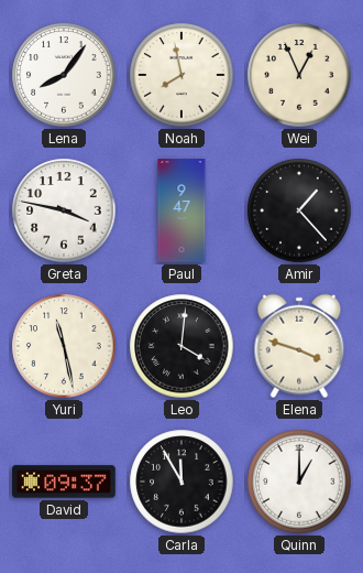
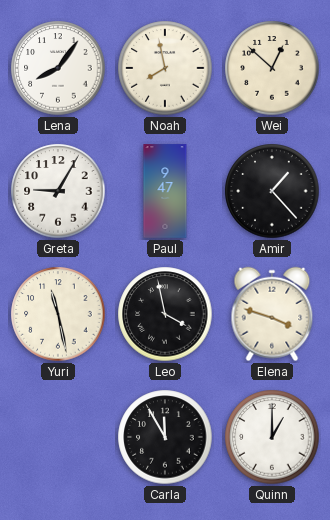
Wei: 12:56 -> 12:52
Greta: 3:47 -> 9:05
Leo: 4:01 -> 3:58
David: 09:37 -> none
